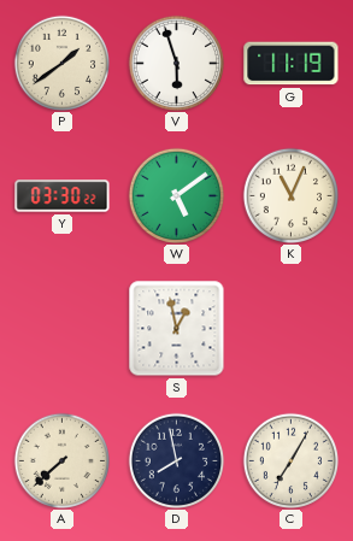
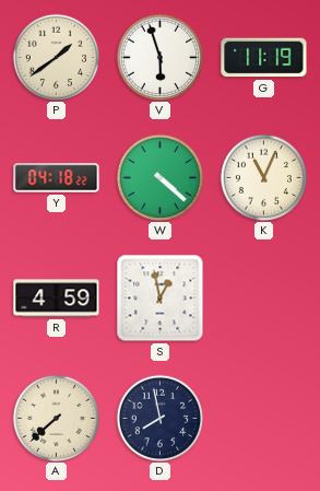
Y: 03:30 -> 04:18
W: 5:09 -> 4:22
R: none -> 4:59
C: 7:05 -> none
